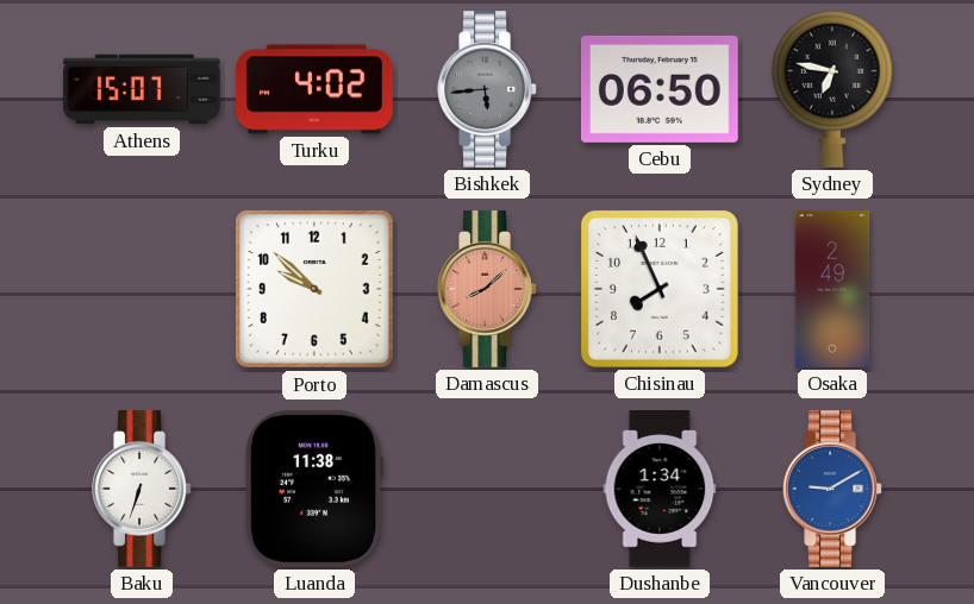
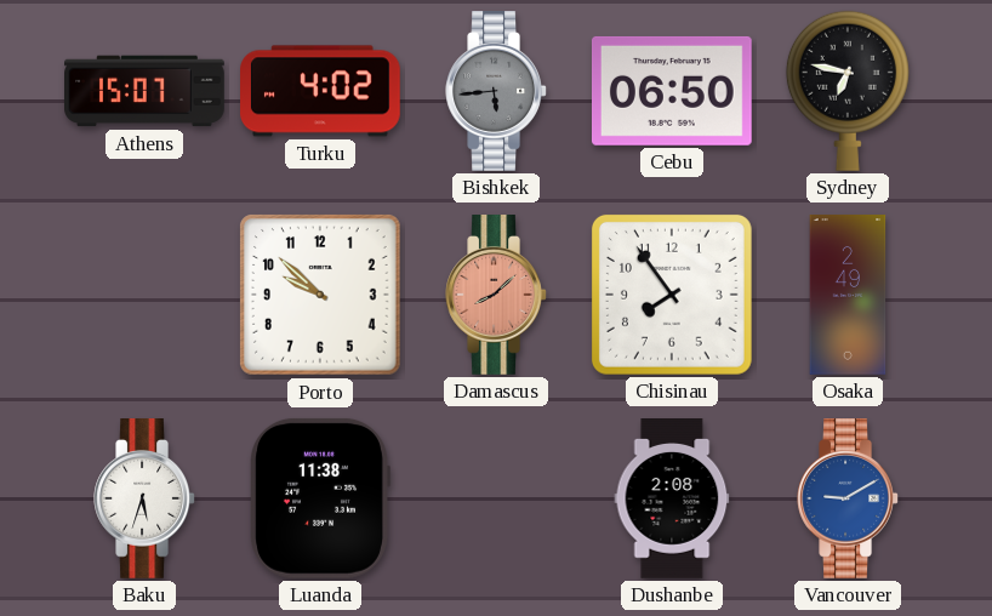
Chisinau: 7:56 -> 7:54
Baku: 6:33 -> 5:33
Dushanbe: 1:34 -> 2:08
